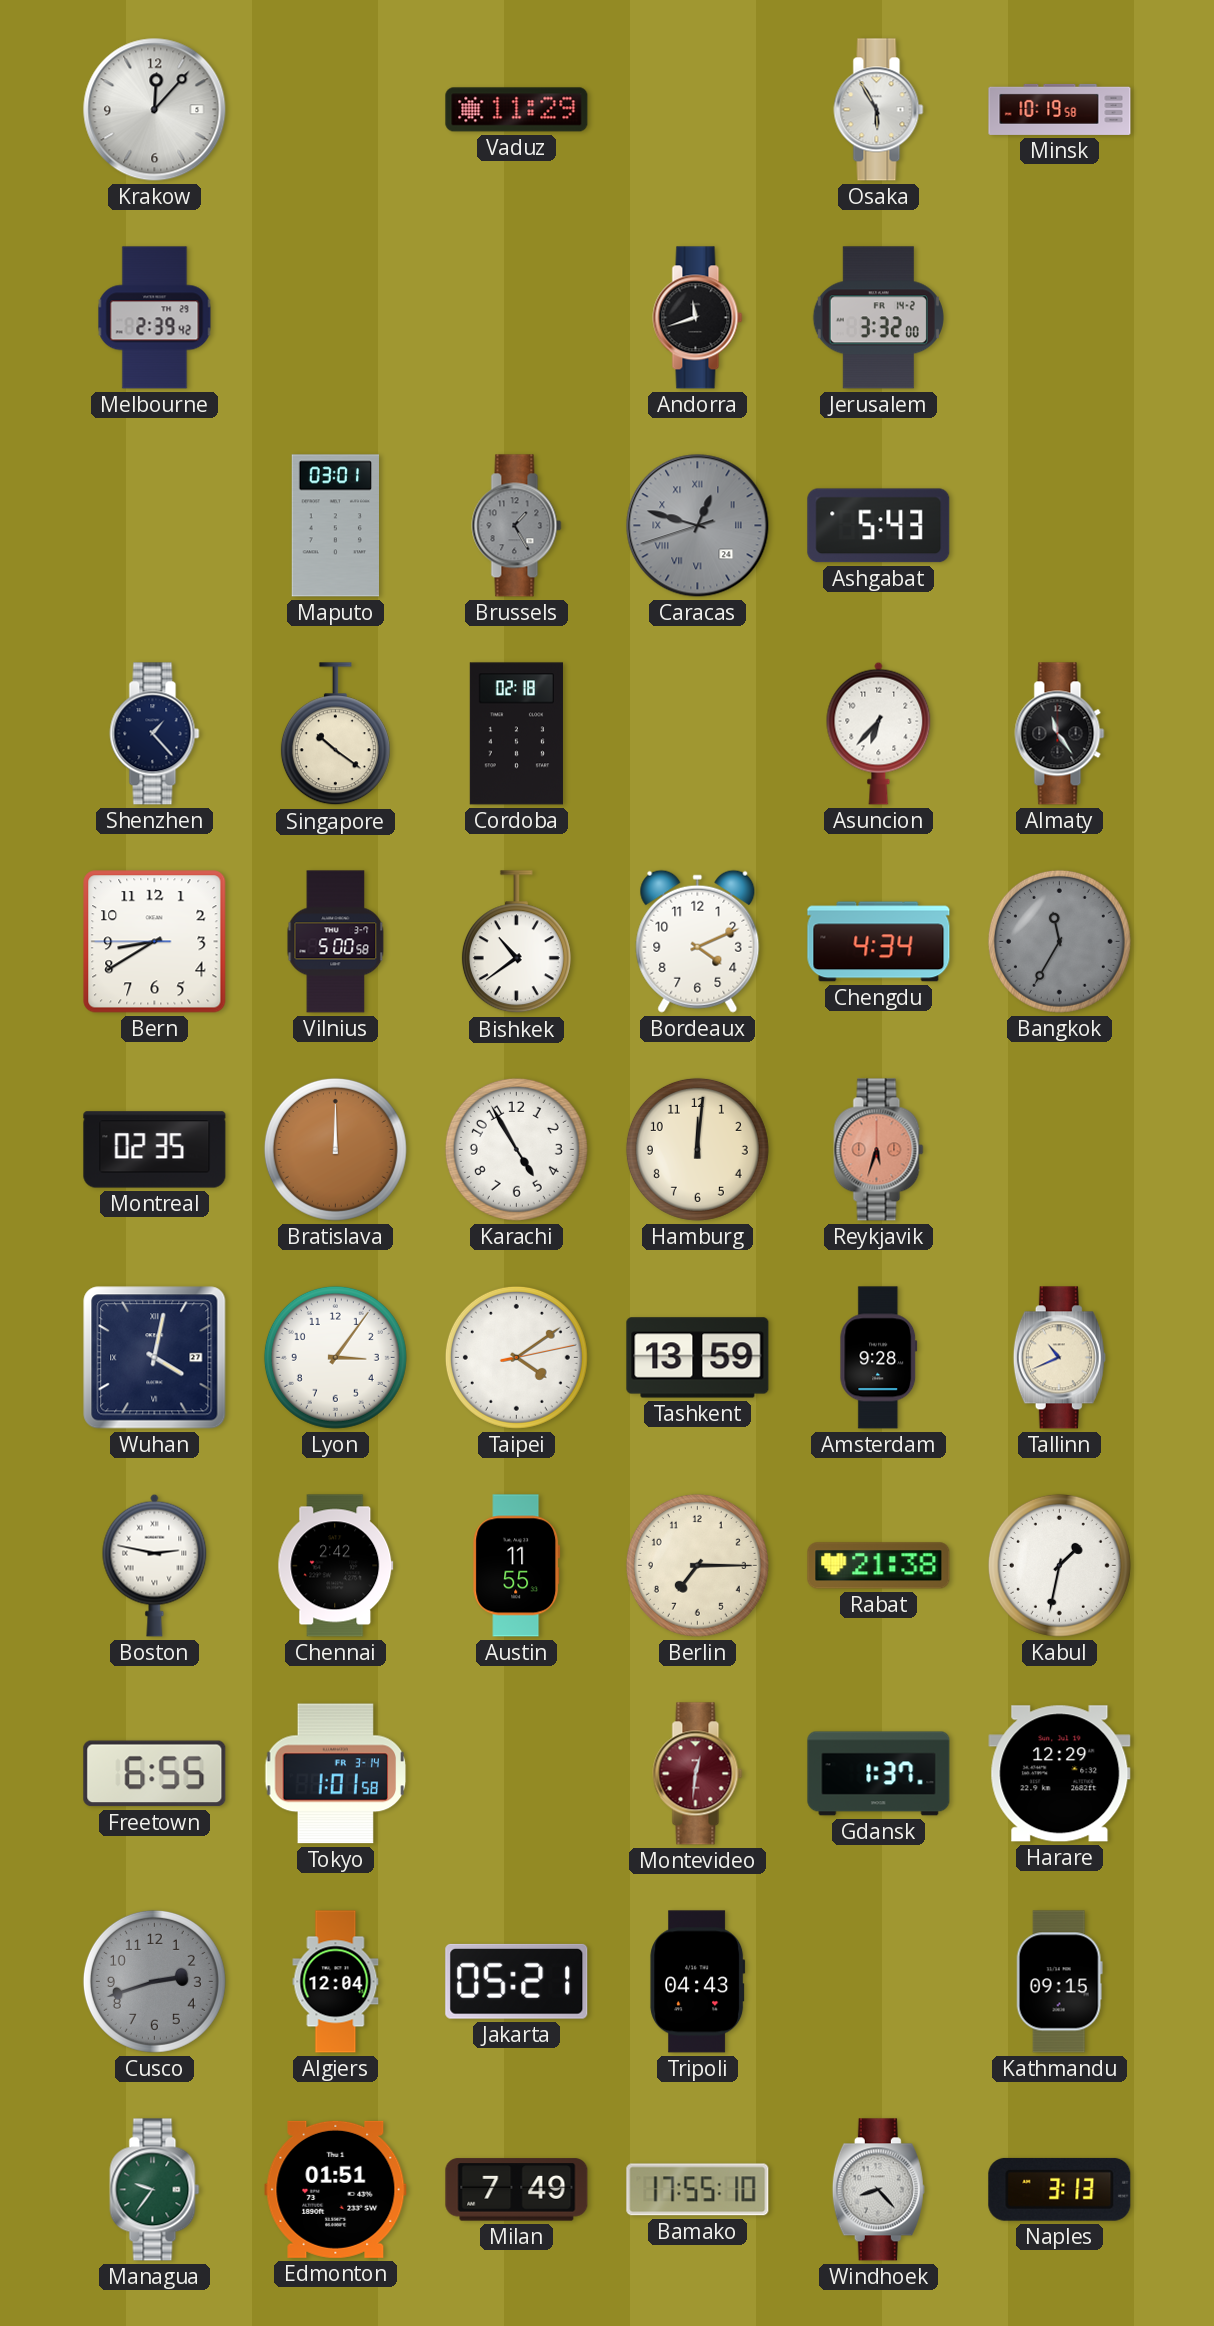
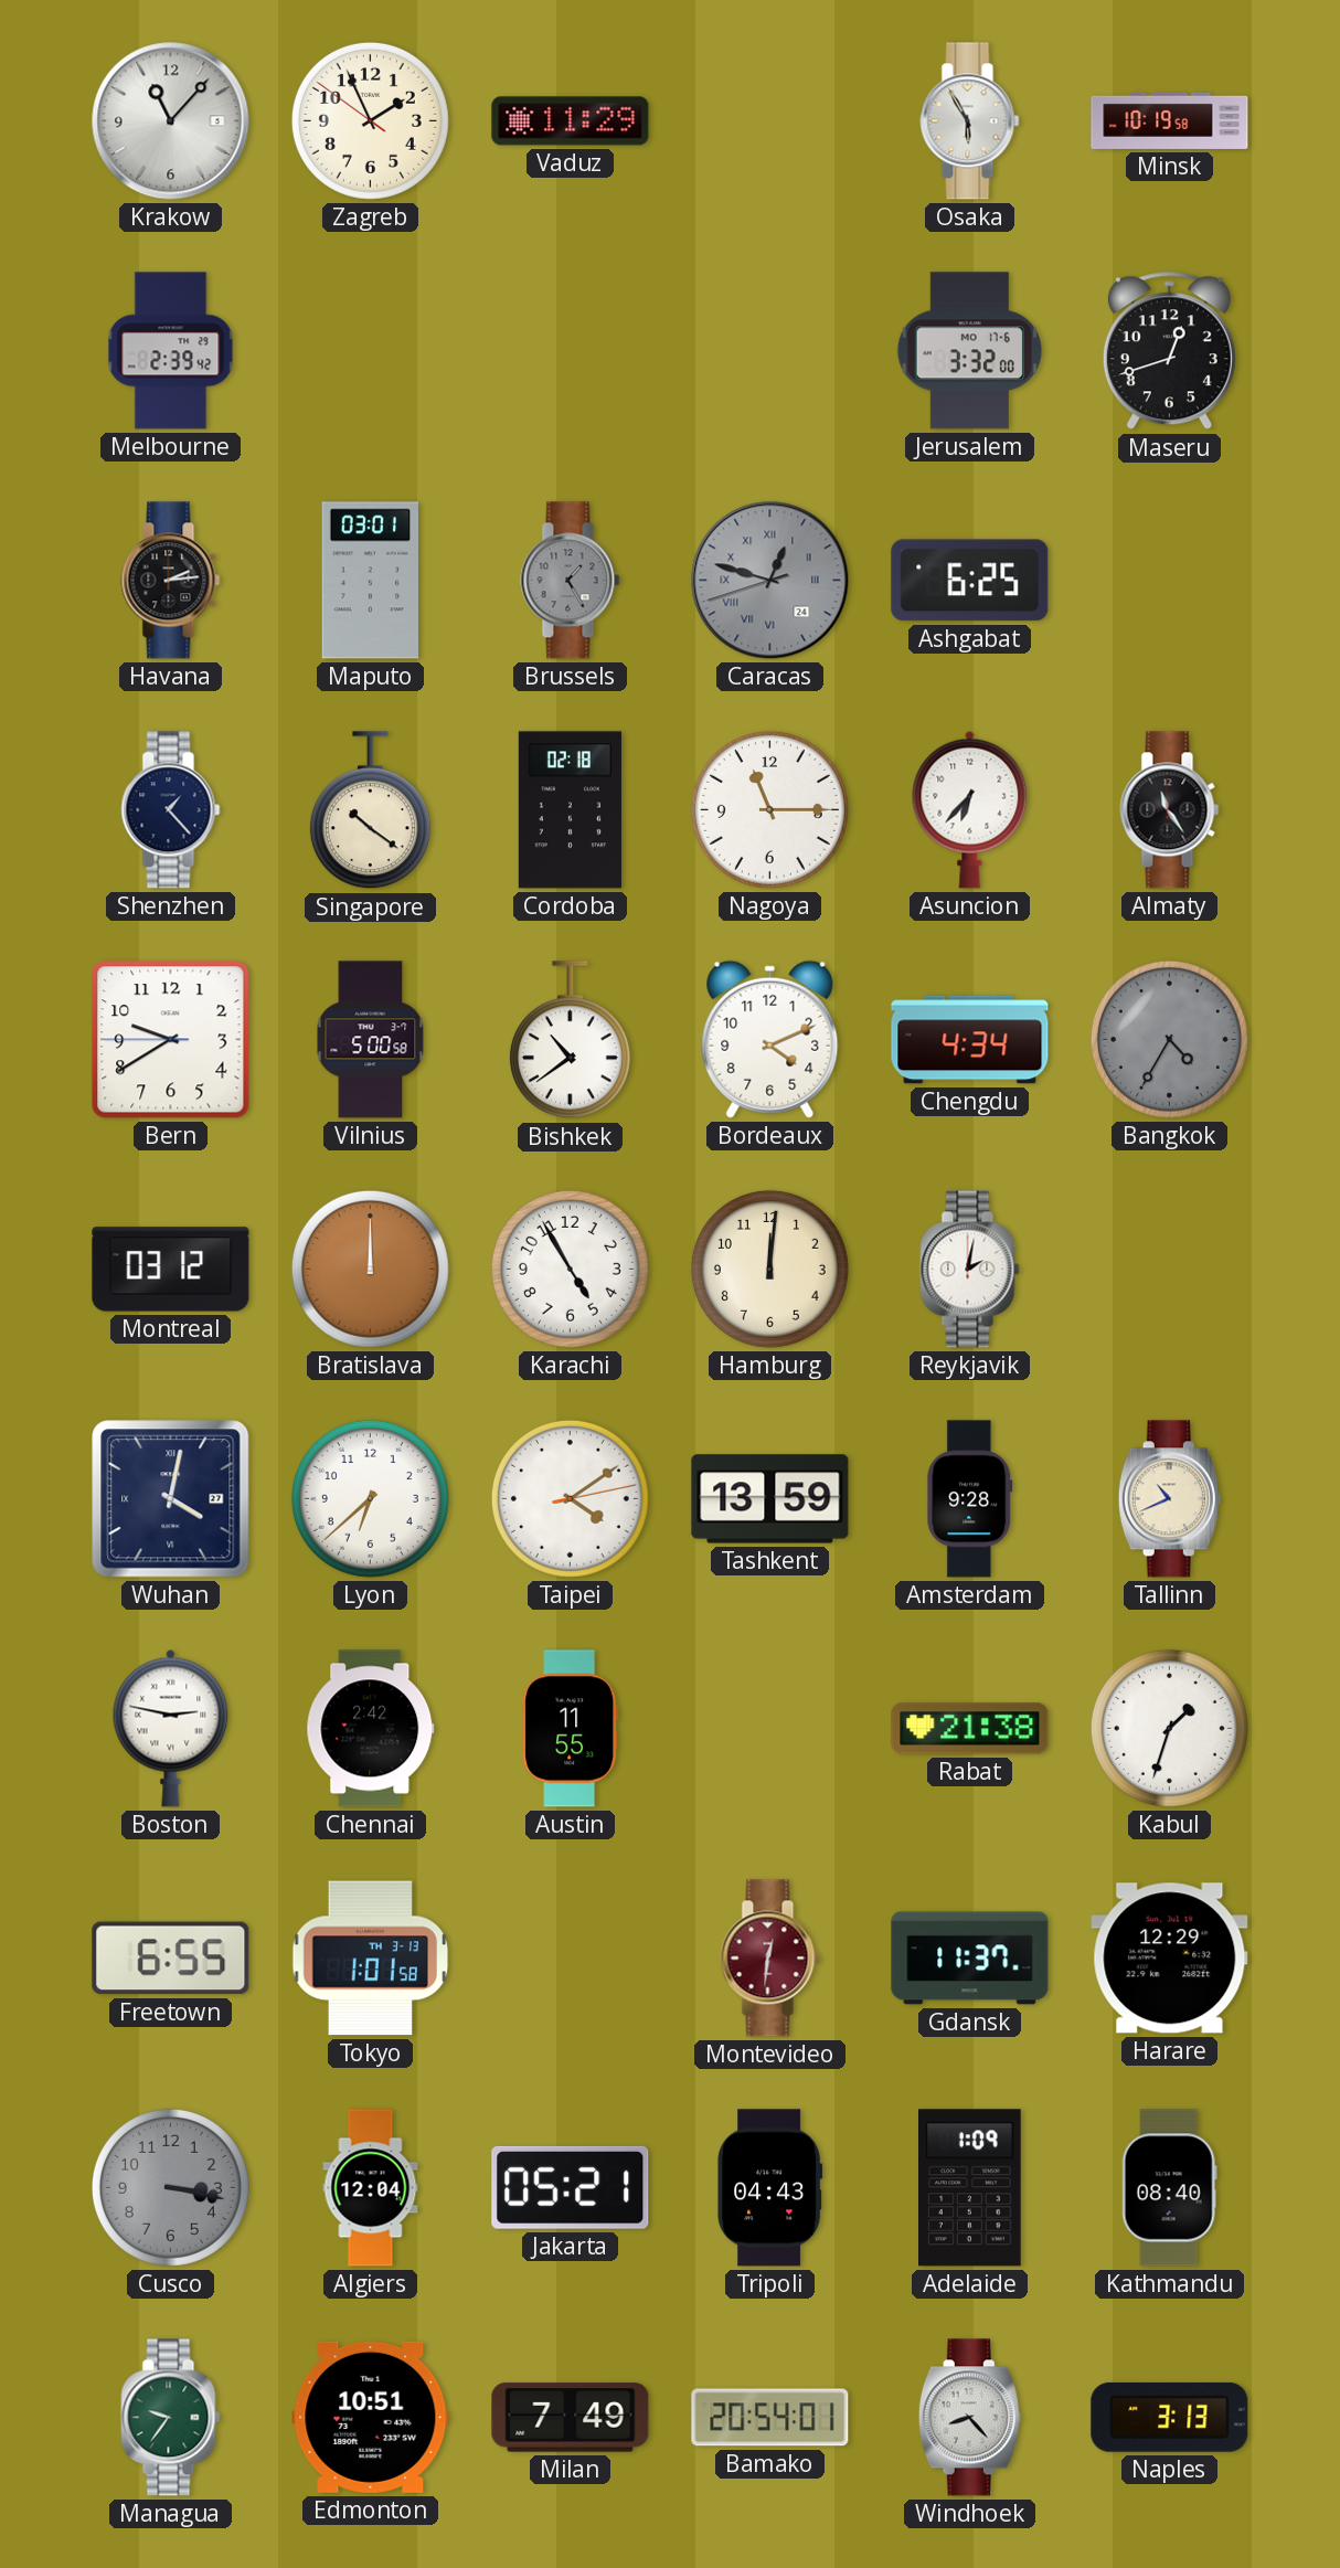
Krakow: 12:07 -> 11:07
Zagreb: none -> 1:55
Andorra: 11:42 -> none
Jerusalem date: FR 14-2 -> MO 17-6
Maseru: none -> 12:42
Havana: none -> 2:14
Ashgabat: 5:43 -> 6:25
Nagoya: none -> 11:15
Bern: 8:39 -> 9:39
Bangkok: 11:35 -> 4:35
Montreal: 02:35 -> 03:12
Reykjavik: 5:33 -> 2:02
Reykjavik dial: salmon -> white
Lyon: 3:06 -> 6:38
Berlin: 7:15 -> none
Kabul: 1:32 -> 1:33
Tokyo date: FR 3-14 -> TH 3-13
Gdansk: 1:37 -> 11:37
Cusco: 2:42 -> 3:17
Adelaide: none -> 1:09
Kathmandu: 09:15 -> 08:40
Edmonton: 01:51 -> 10:51
Bamako: 17:55 -> 20:54
